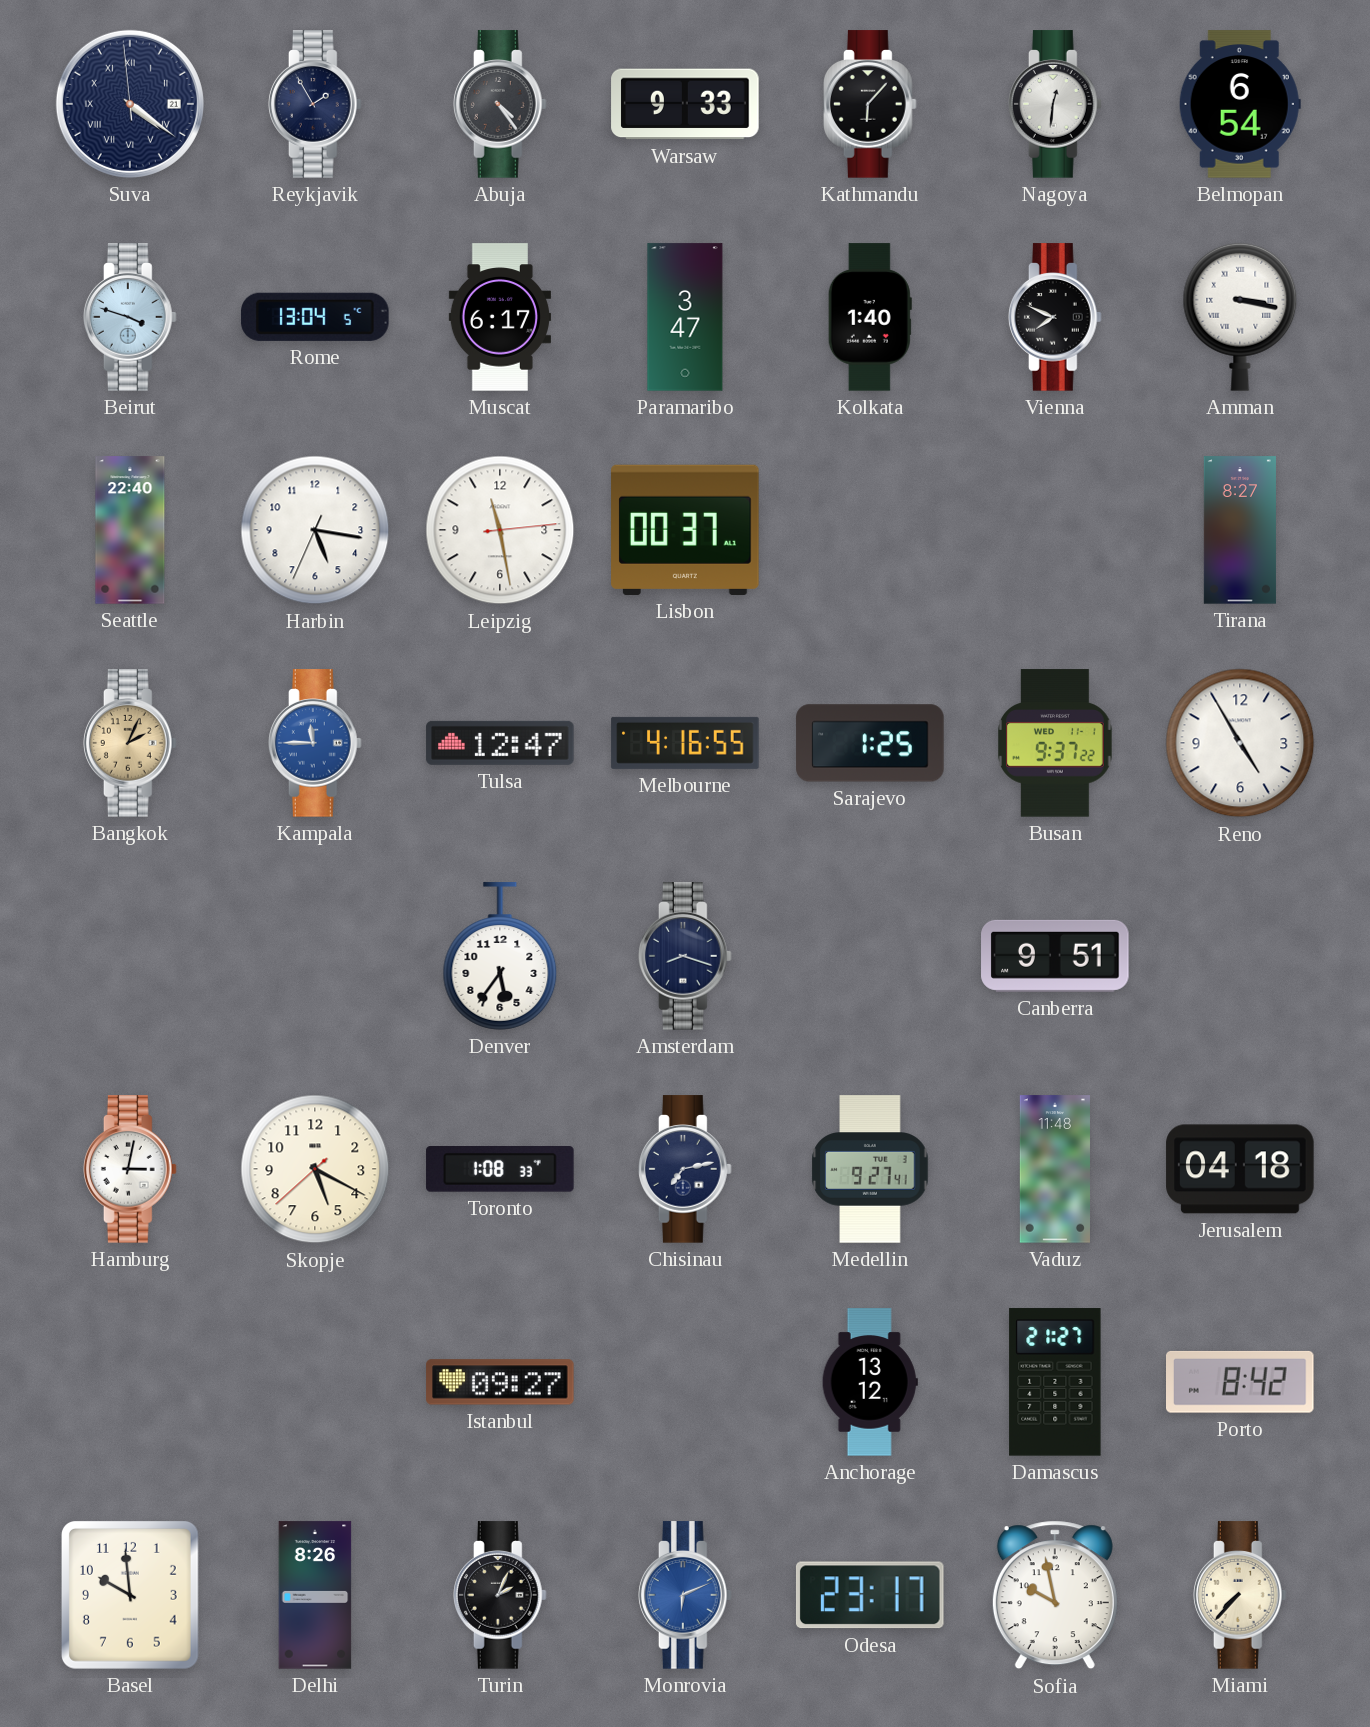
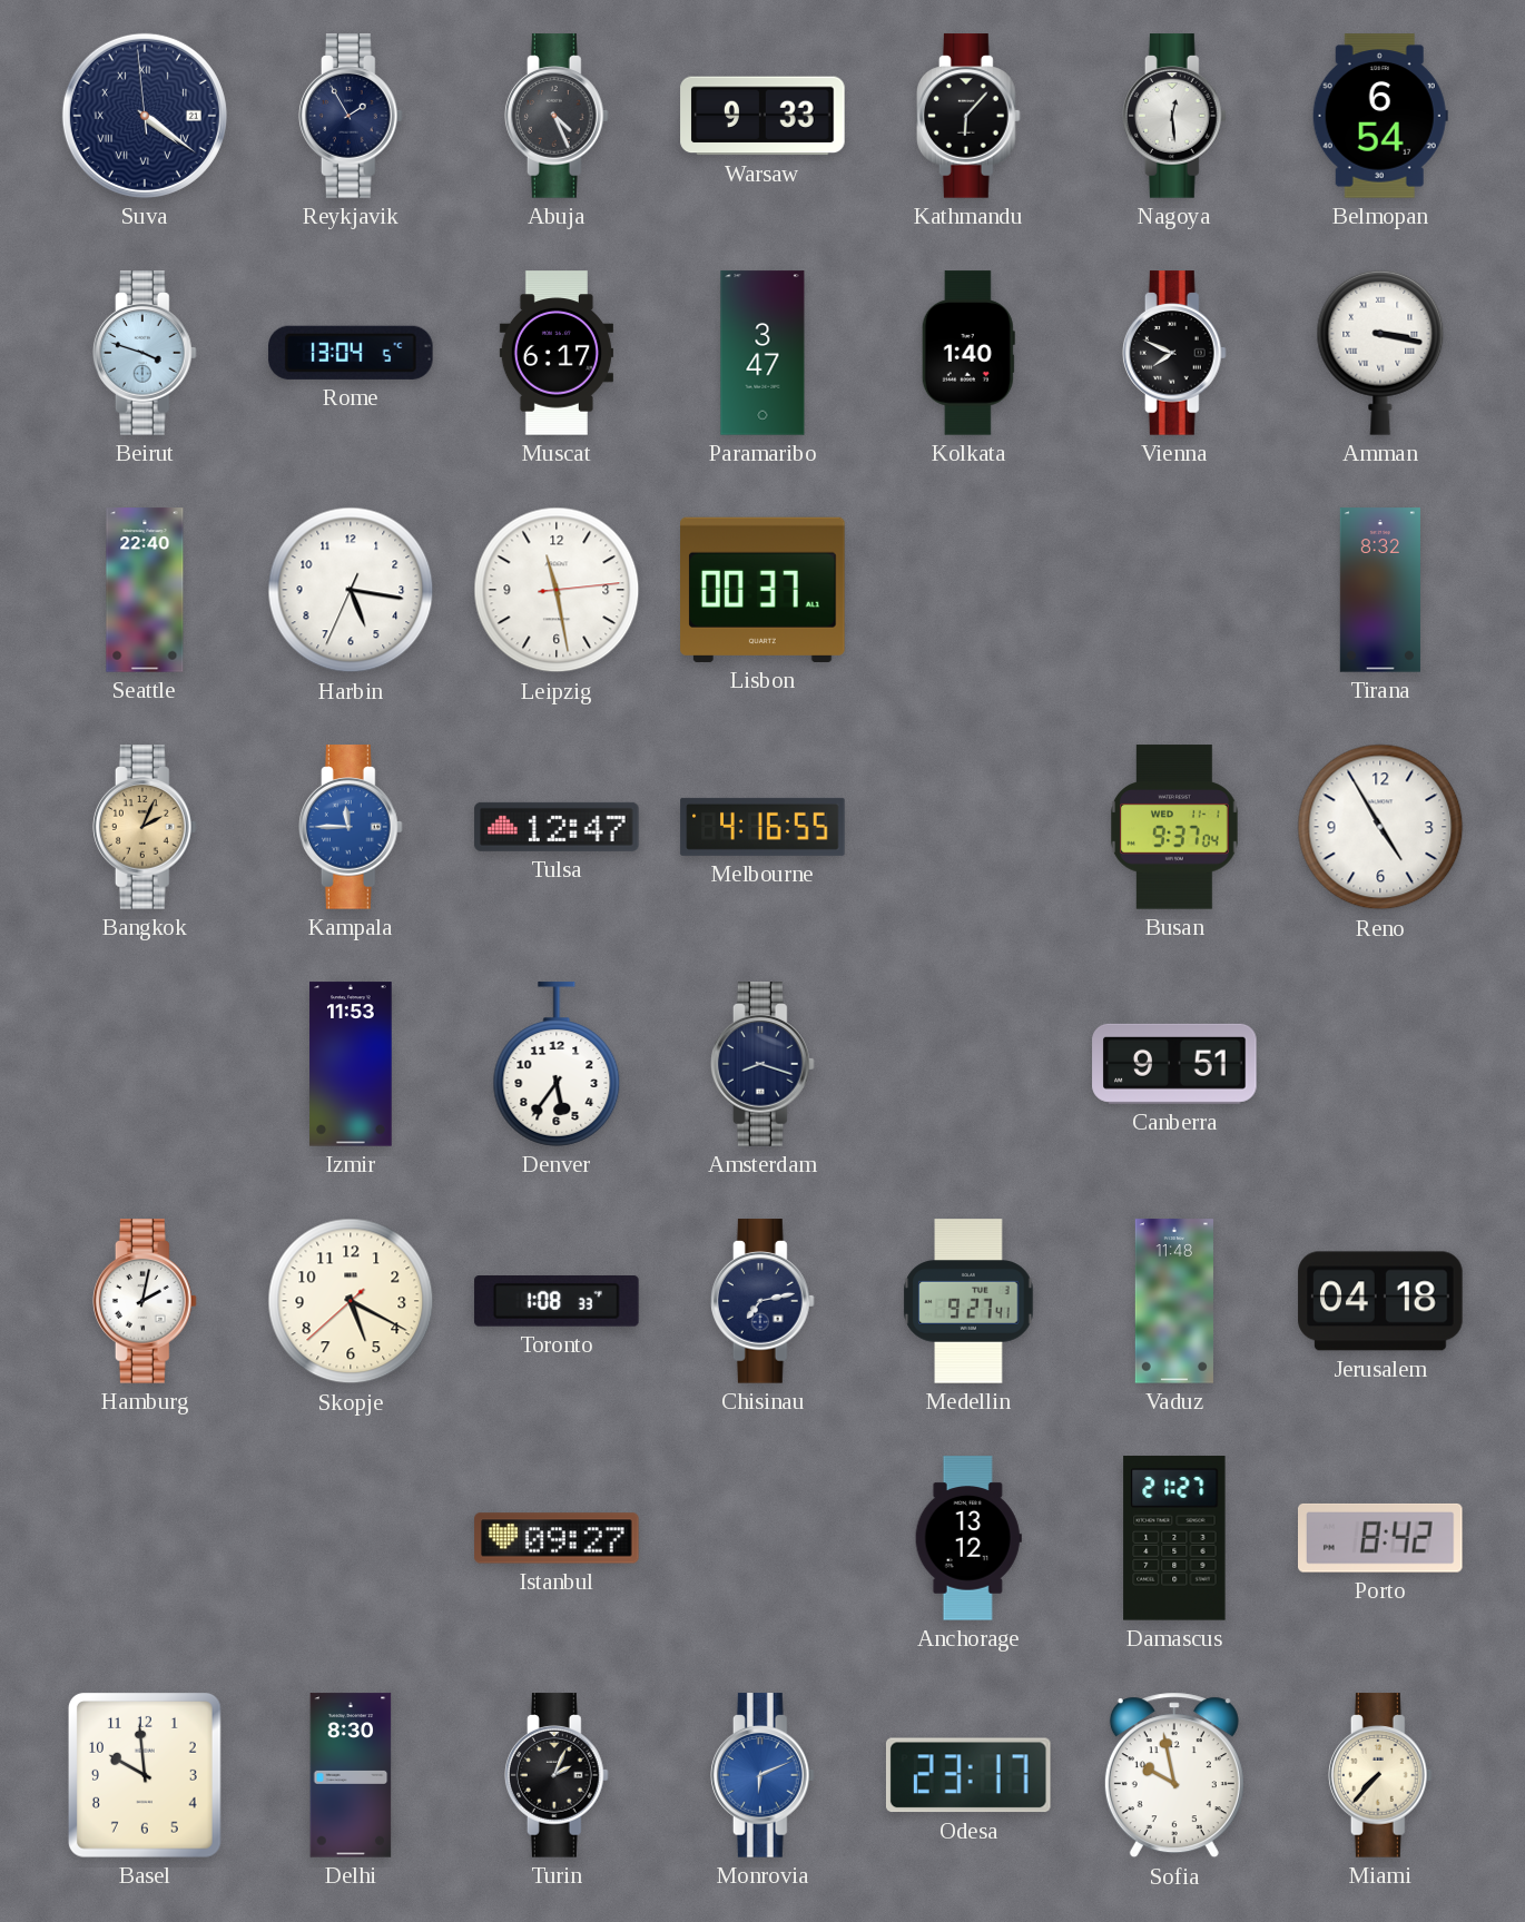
Abuja: 4:24 -> 4:26
Nagoya: 12:31 -> 12:29
Tirana: 8:27 -> 8:32
Sarajevo: 1:25 -> none
Busan: 9:37:22 -> 9:37:04
Izmir: none -> 11:53
Hamburg: 3:02 -> 2:02
Delhi: 8:26 -> 8:30
